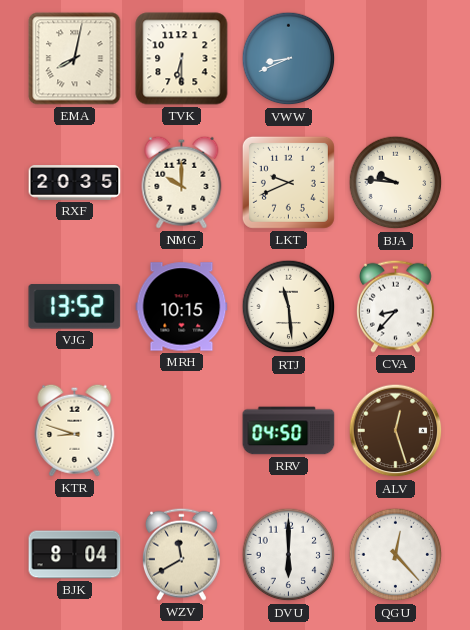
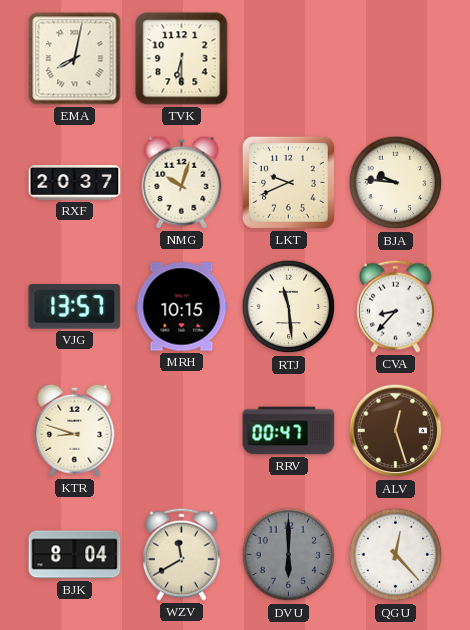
VWW: 8:41 -> none
RXF: 20:35 -> 20:37
NMG: 10:00 -> 10:03
VJG: 13:52 -> 13:57
RRV: 04:50 -> 00:47
DVU dial: white -> grey
